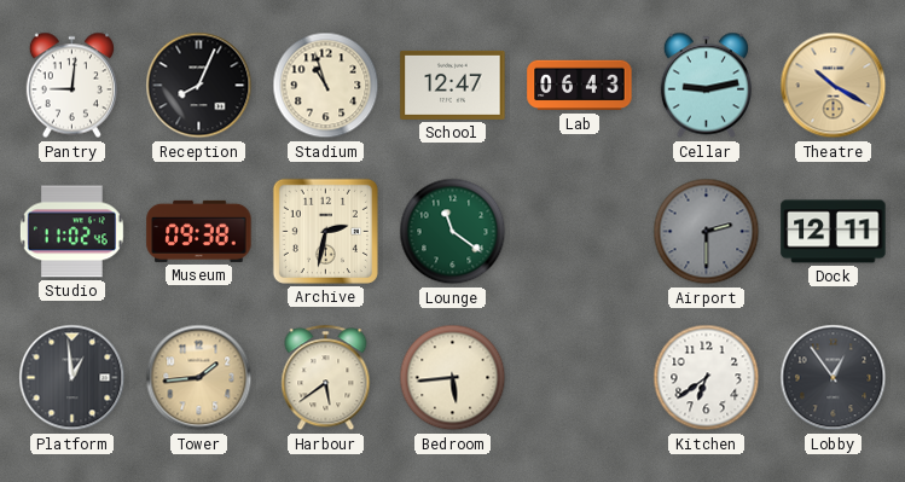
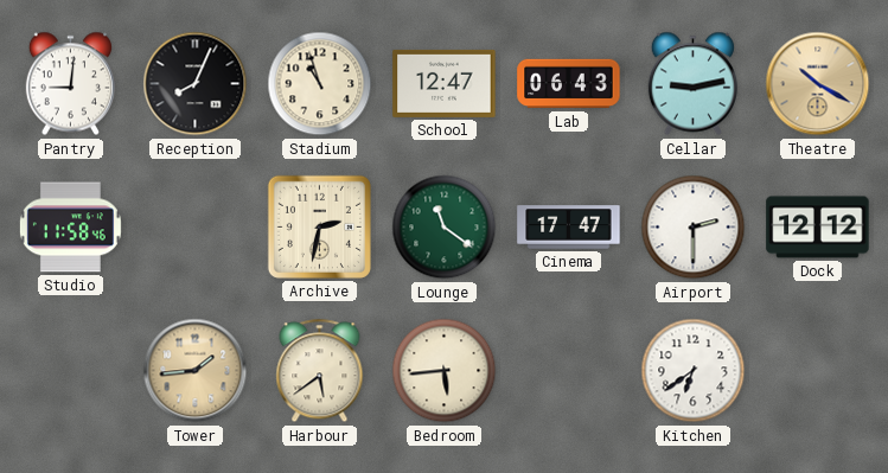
Studio: 11:02 -> 11:58
Museum: 09:38 -> none
Cinema: none -> 17:47
Airport dial: grey -> white
Dock: 12:11 -> 12:12
Platform: 12:59 -> none
Lobby: 12:54 -> none
